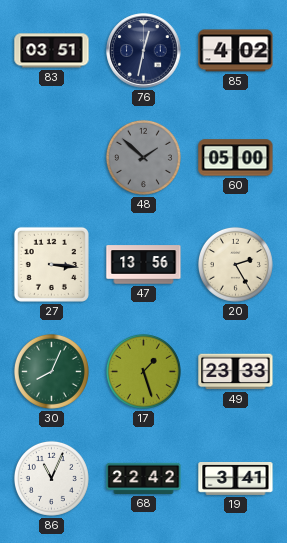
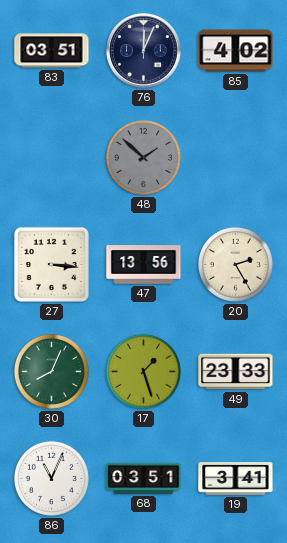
76: 12:32 -> 12:04
60: 05:00 -> none
68: 22:42 -> 03:51
